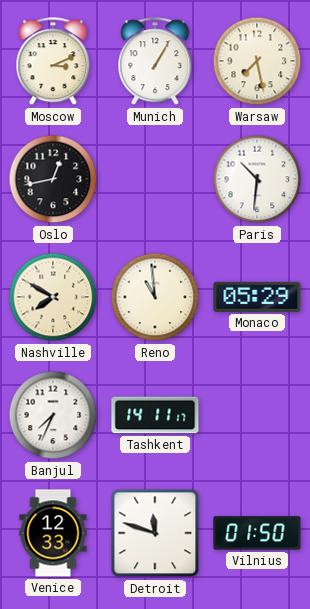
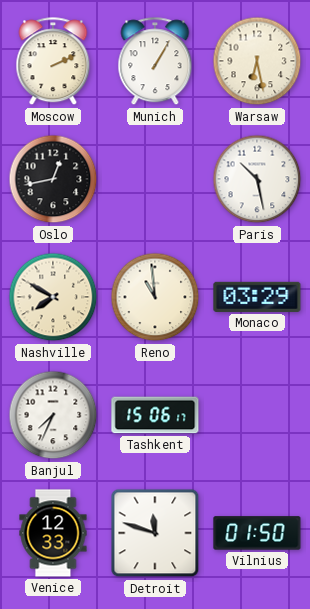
Moscow: 3:11 -> 2:11
Warsaw: 7:28 -> 6:28
Paris: 10:31 -> 10:28
Monaco: 05:29 -> 03:29
Tashkent: 14:11 -> 15:06
